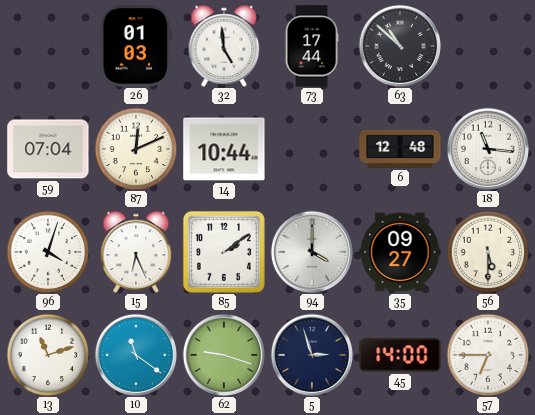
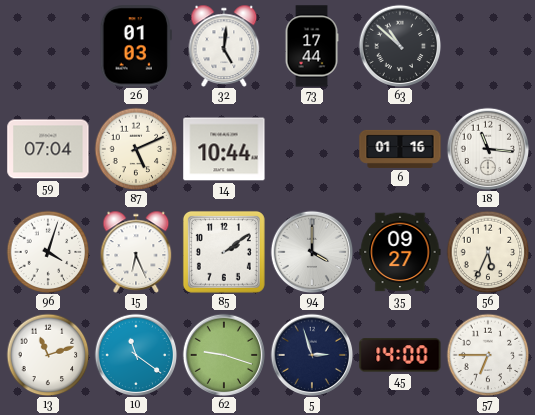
32: 4:59 -> 5:01
87: 12:11 -> 5:11
6: 12:48 -> 01:16
56: 5:30 -> 5:34
